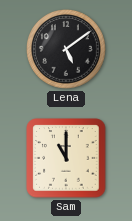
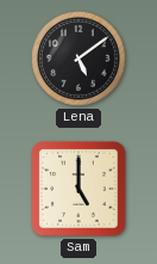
Sam: 11:00 -> 5:00
